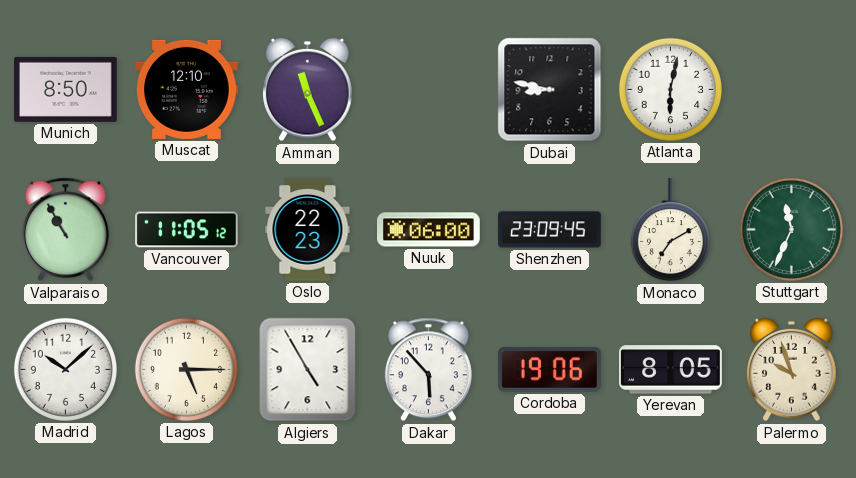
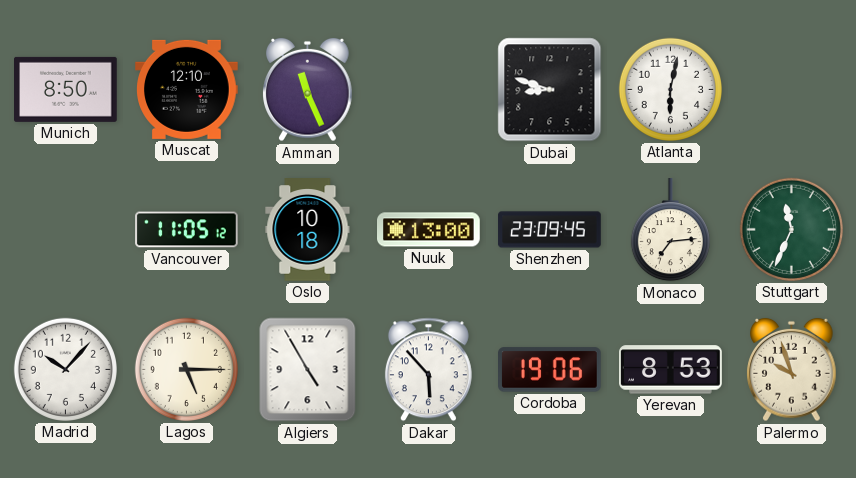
Dubai: 8:47 -> 8:48
Valparaiso: 10:55 -> none
Oslo: 22:23 -> 10:18
Nuuk: 06:00 -> 13:00
Monaco: 7:10 -> 7:14
Madrid: 10:08 -> 10:07
Yerevan: 8:05 -> 8:53
